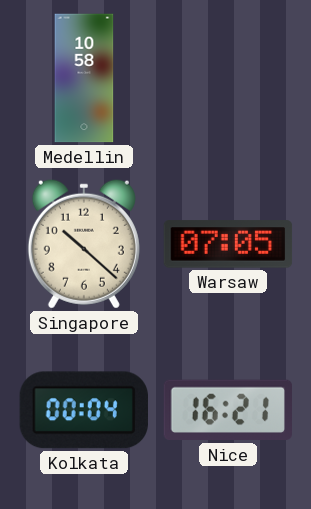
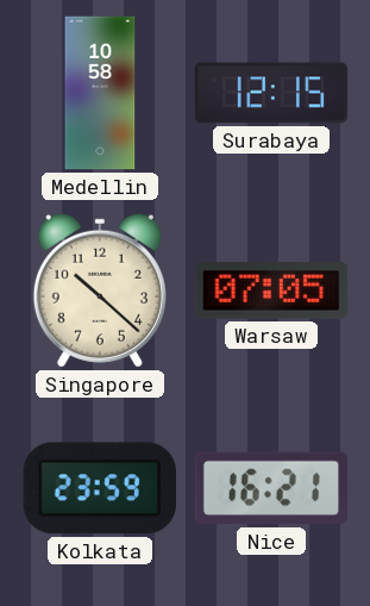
Surabaya: none -> 12:15
Kolkata: 00:04 -> 23:59
